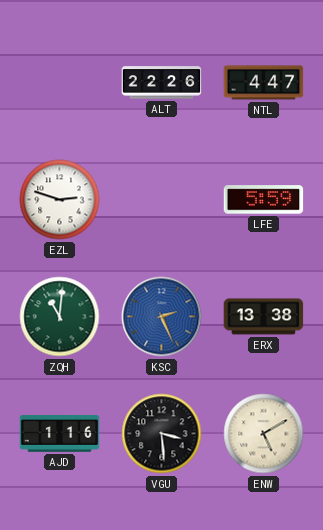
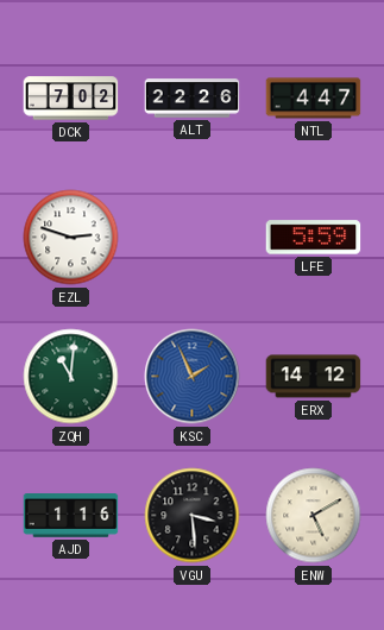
DCK: none -> 7:02
KSC: 2:26 -> 1:56
ERX: 13:38 -> 14:12
